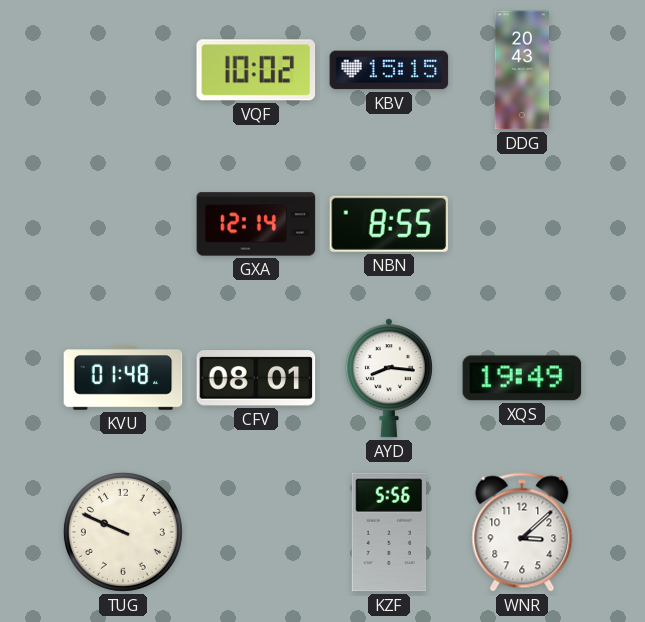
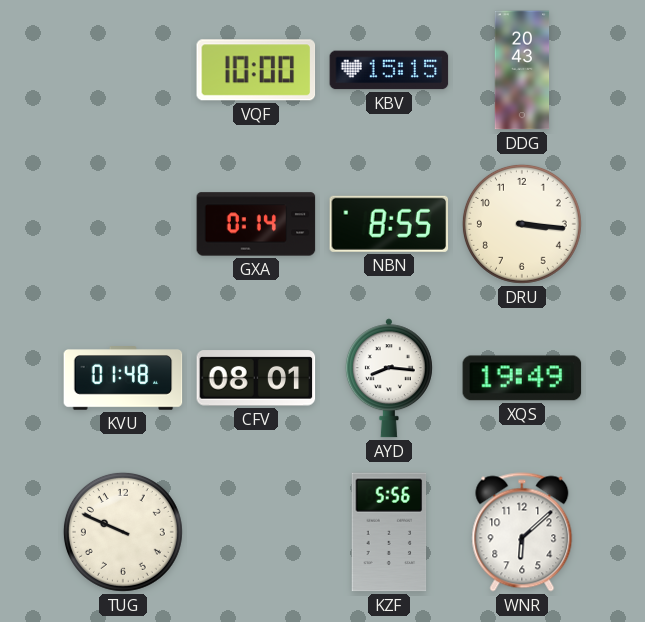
VQF: 10:02 -> 10:00
GXA: 12:14 -> 0:14
DRU: none -> 3:16
WNR: 3:08 -> 6:08
